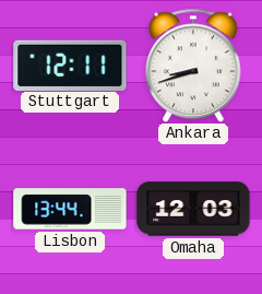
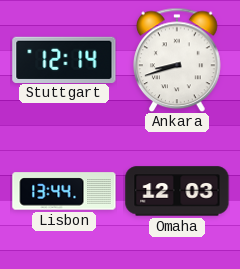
Stuttgart: 12:11 -> 12:14
